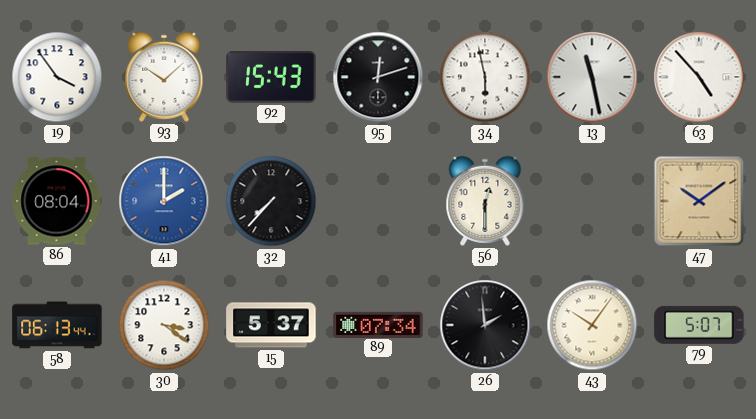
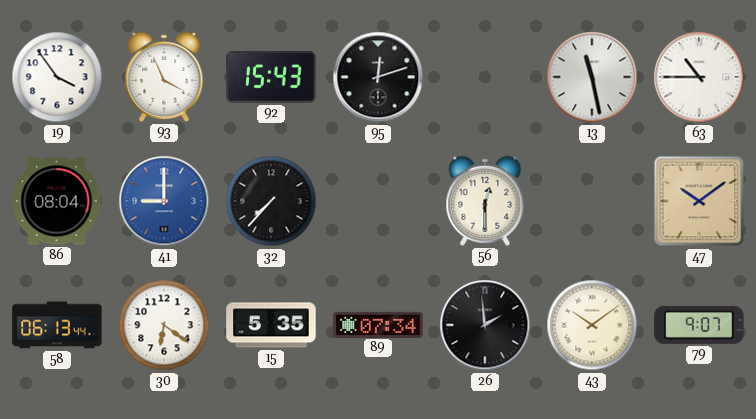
93: 10:08 -> 3:56
34: 5:58 -> none
63: 4:53 -> 10:45
41: 2:00 -> 9:00
30: 3:21 -> 6:21
15: 5:37 -> 5:35
43: 10:06 -> 10:09
79: 5:07 -> 9:07
